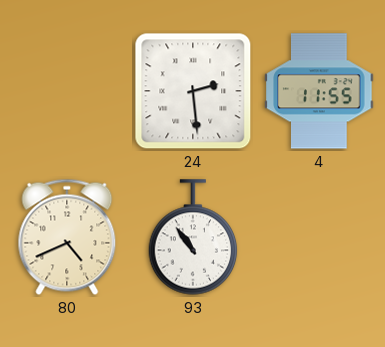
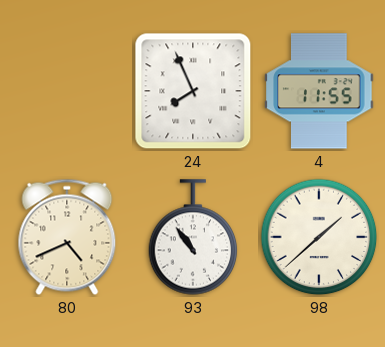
24: 2:29 -> 7:56
98: none -> 1:38
